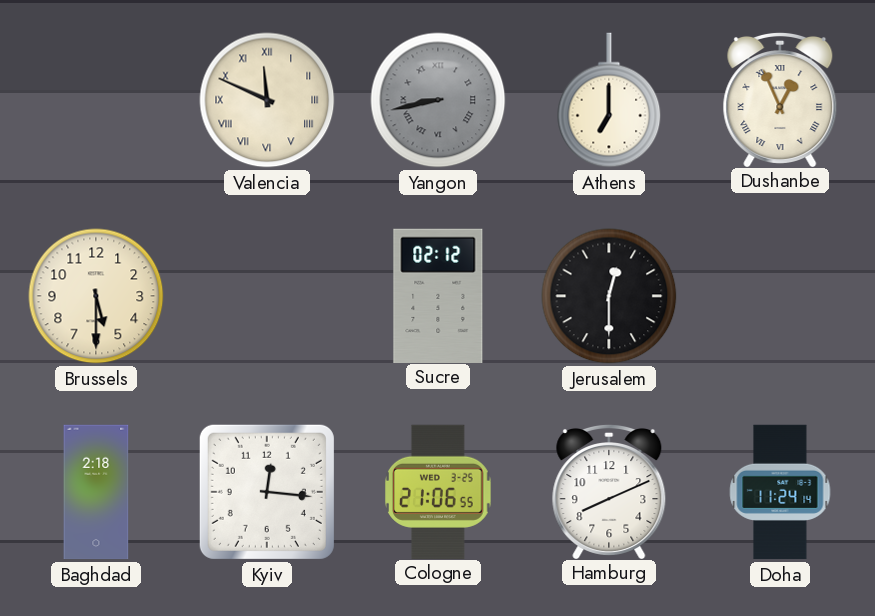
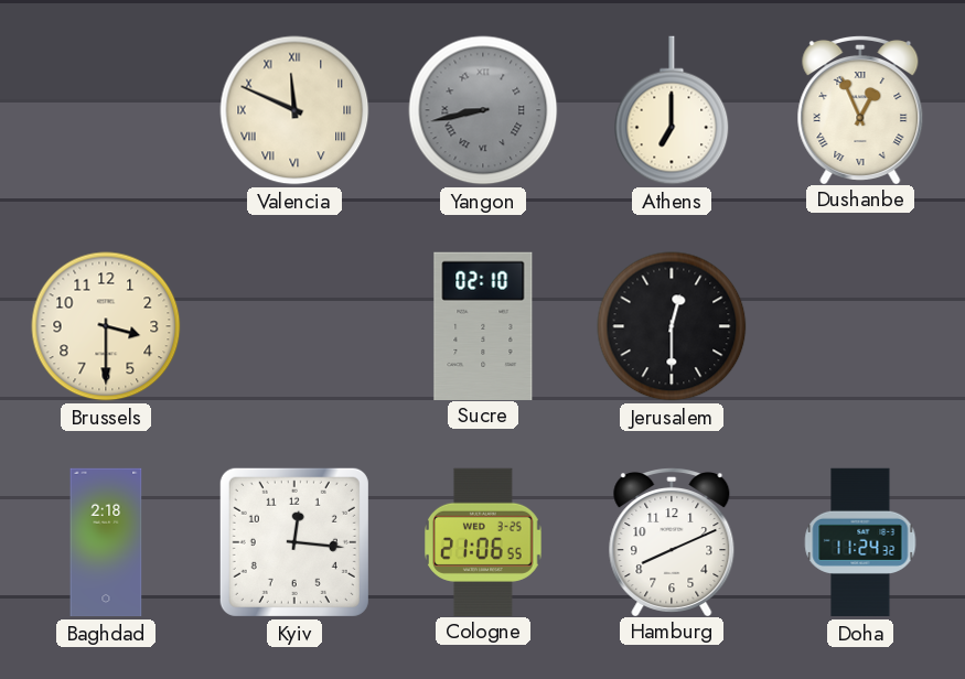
Brussels: 5:30 -> 3:30
Sucre: 02:12 -> 02:10
Doha: 11:24:14 -> 11:24:32
